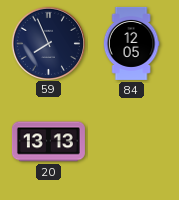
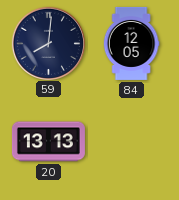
59: 7:56 -> 8:01
